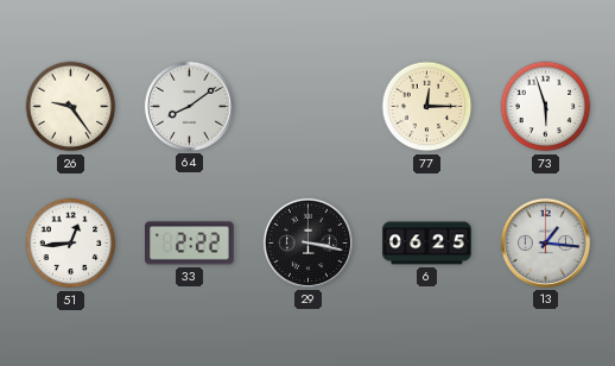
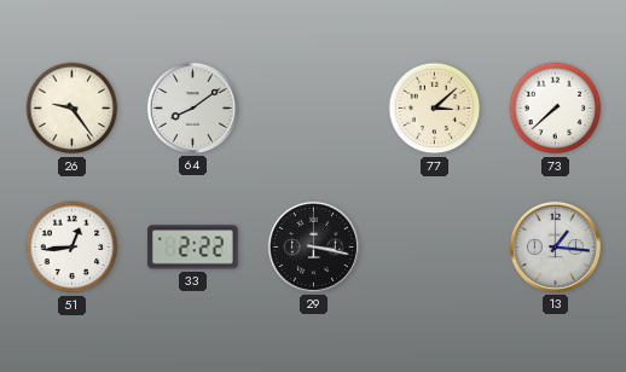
77: 12:15 -> 3:08
73: 5:57 -> 7:38
6: 06:25 -> none
